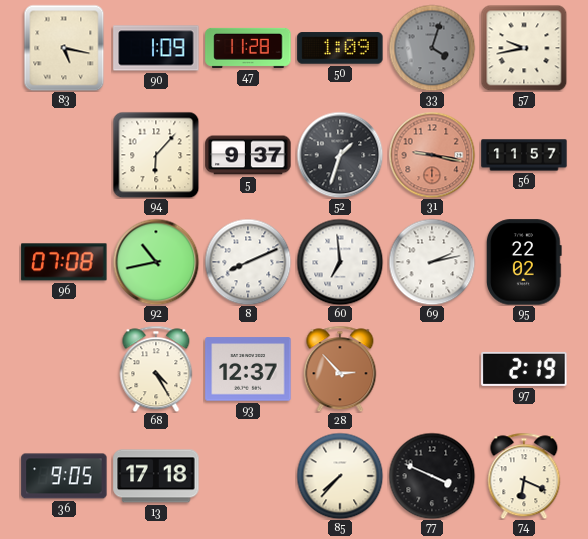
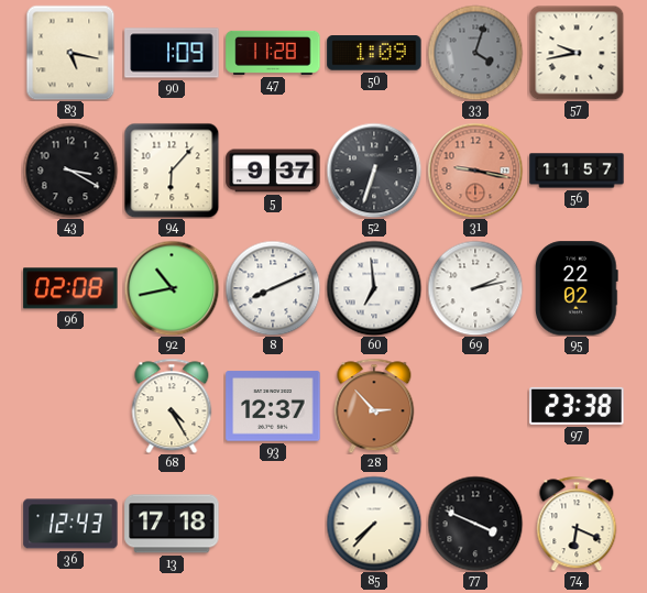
43: none -> 3:20
52: 1:33 -> 6:33
96: 07:08 -> 02:08
97: 2:19 -> 23:38
36: 9:05 -> 12:43
